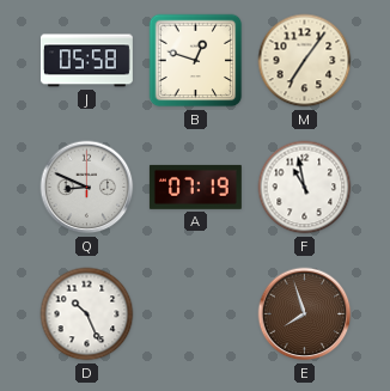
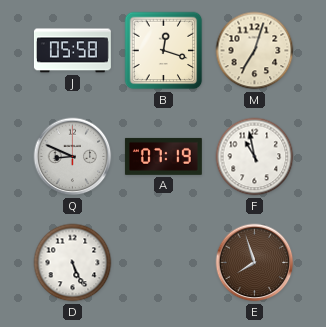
B: 12:48 -> 12:18
M: 7:06 -> 7:03
D: 10:26 -> 5:26
